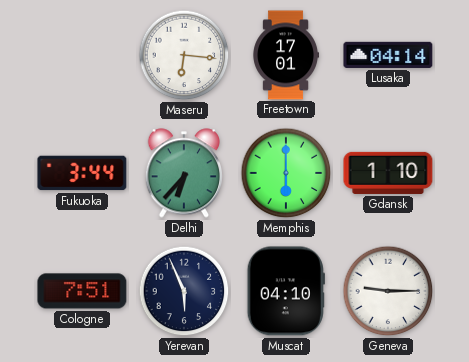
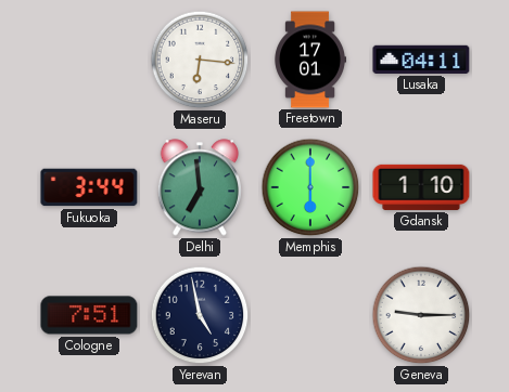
Lusaka: 04:14 -> 04:11
Delhi: 6:37 -> 6:59
Yerevan: 5:56 -> 4:58
Muscat: 04:10 -> none
